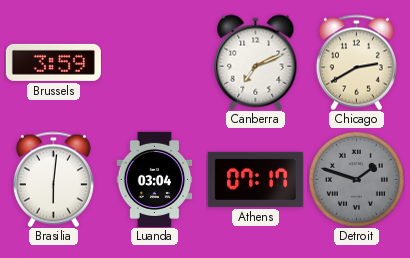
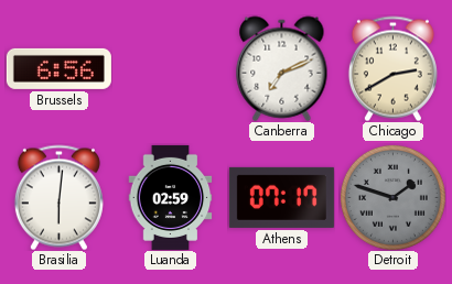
Brussels: 3:59 -> 6:56
Luanda: 03:04 -> 02:59
